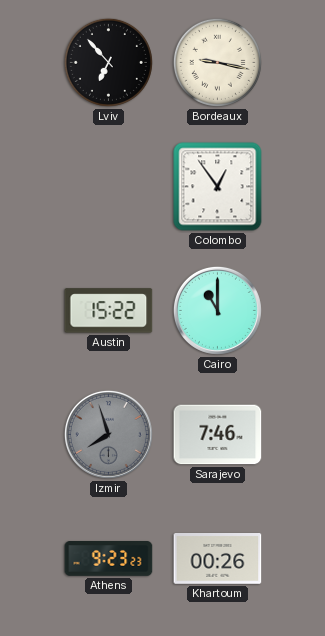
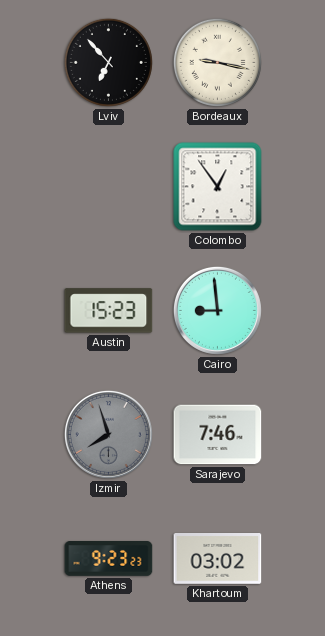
Austin: 15:22 -> 15:23
Cairo: 11:00 -> 8:59
Khartoum: 00:26 -> 03:02
